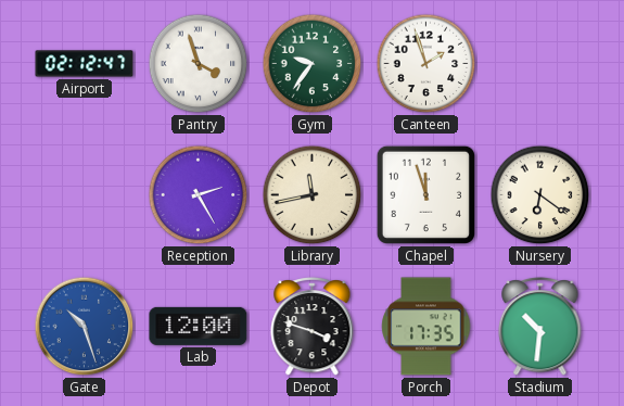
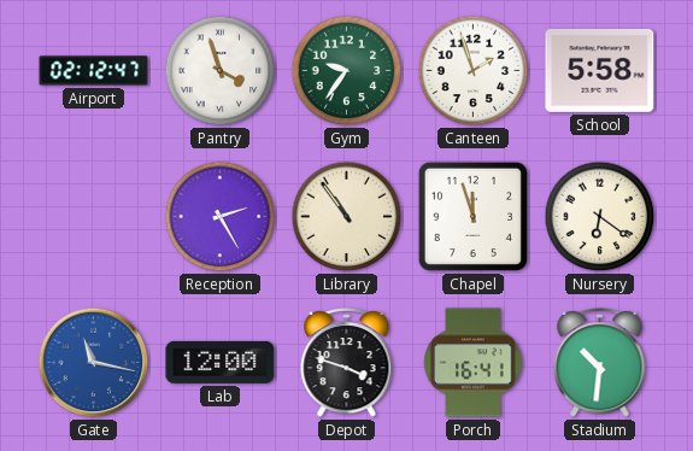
School: none -> 5:58
Library: 11:43 -> 10:54
Gate: 10:27 -> 11:17
Porch: 17:35 -> 16:41
